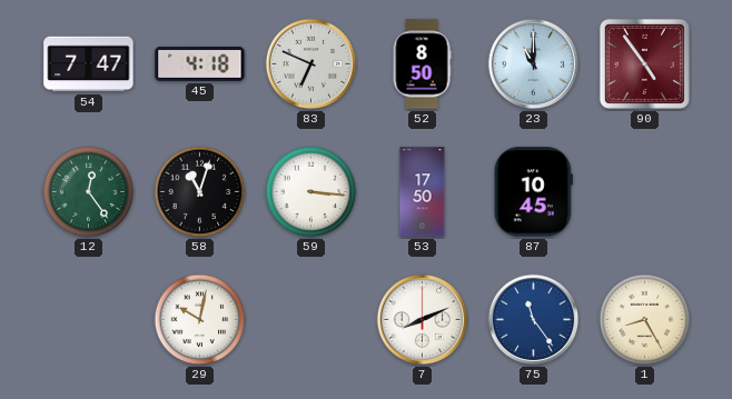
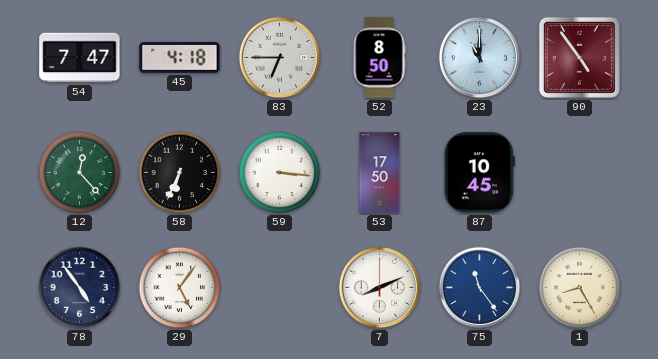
83: 6:49 -> 6:45
12: 12:24 -> 12:23
58: 11:03 -> 6:34
78: none -> 4:54
29: 10:02 -> 5:06
